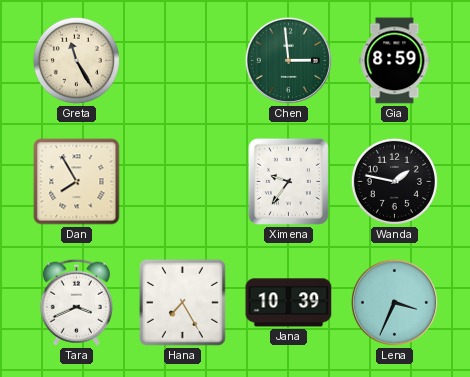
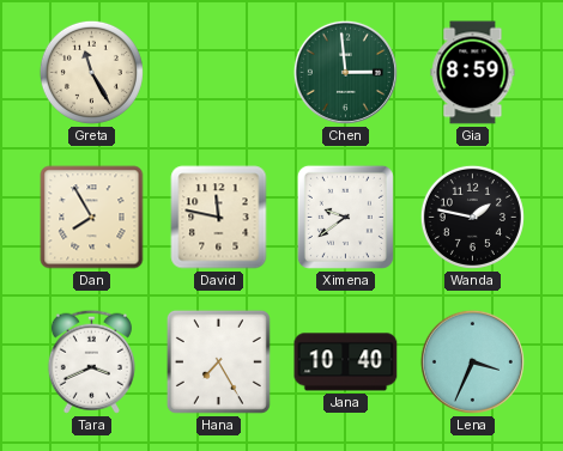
David: none -> 11:47
Ximena: 9:36 -> 9:39
Jana: 10:39 -> 10:40
